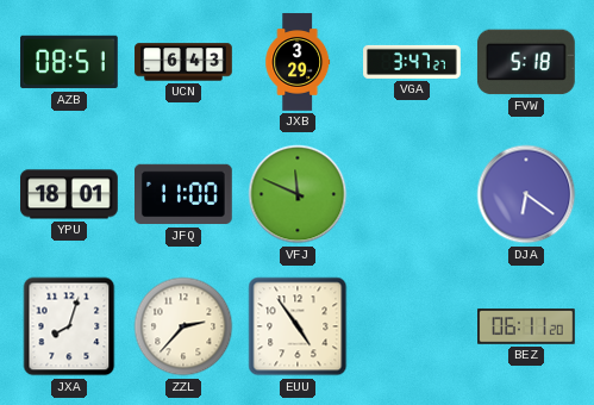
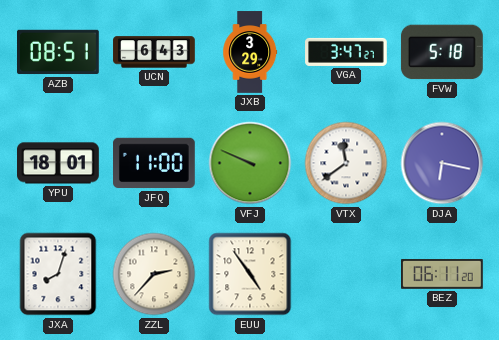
VFJ: 11:49 -> 9:49
VTX: none -> 11:39
DJA: 6:21 -> 6:17
